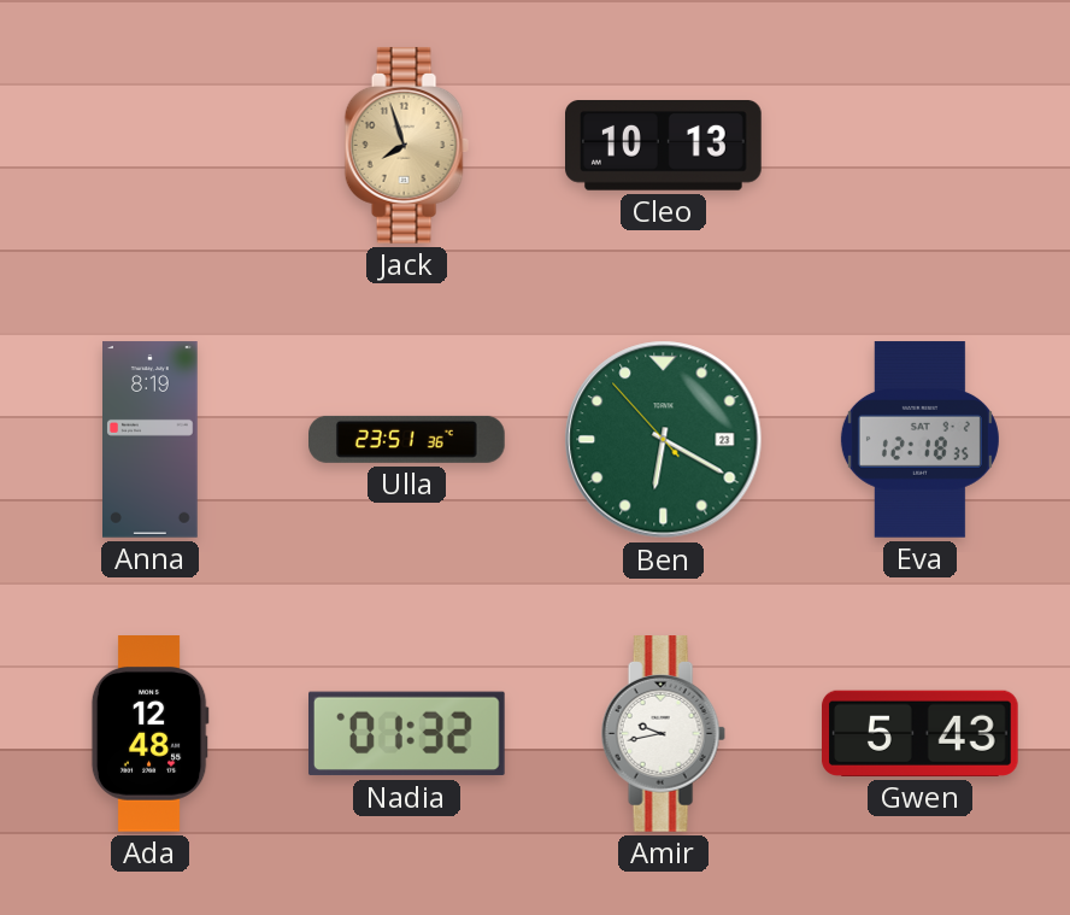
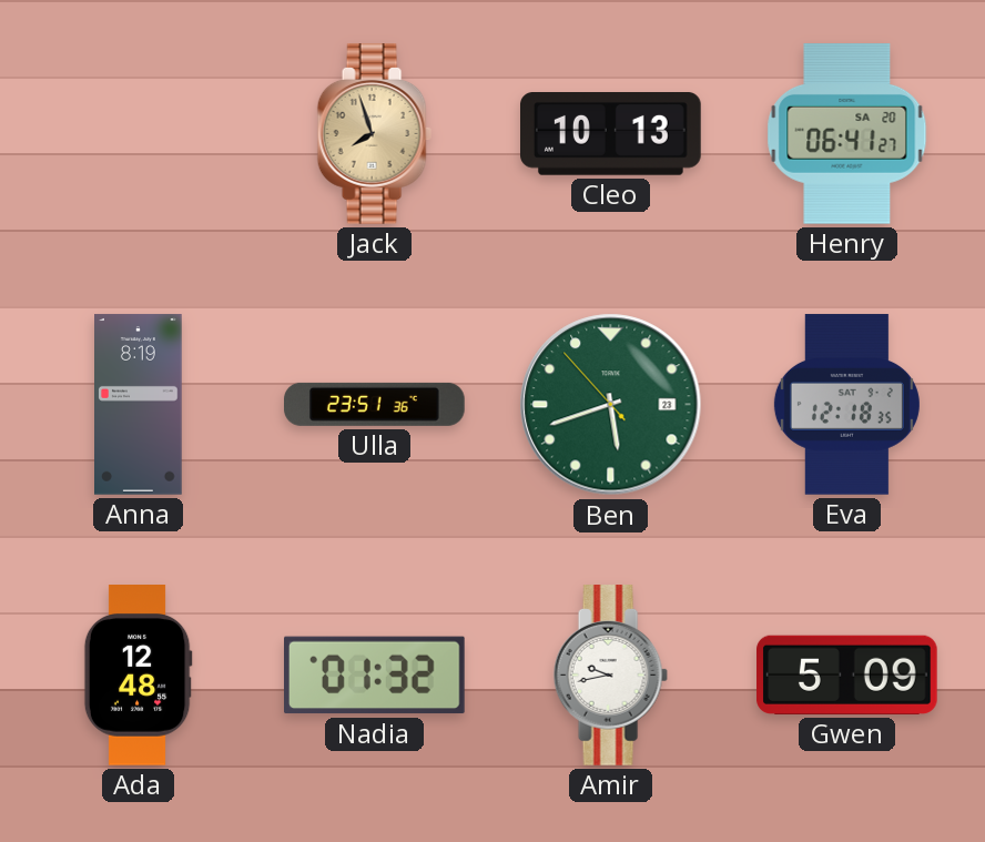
Henry: none -> 06:41
Ben: 6:19 -> 5:41
Gwen: 5:43 -> 5:09
